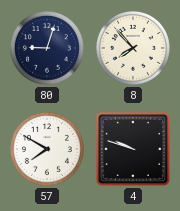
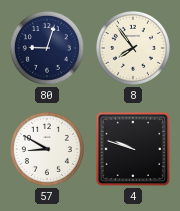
8: 7:53 -> 7:54
57: 7:50 -> 8:50
